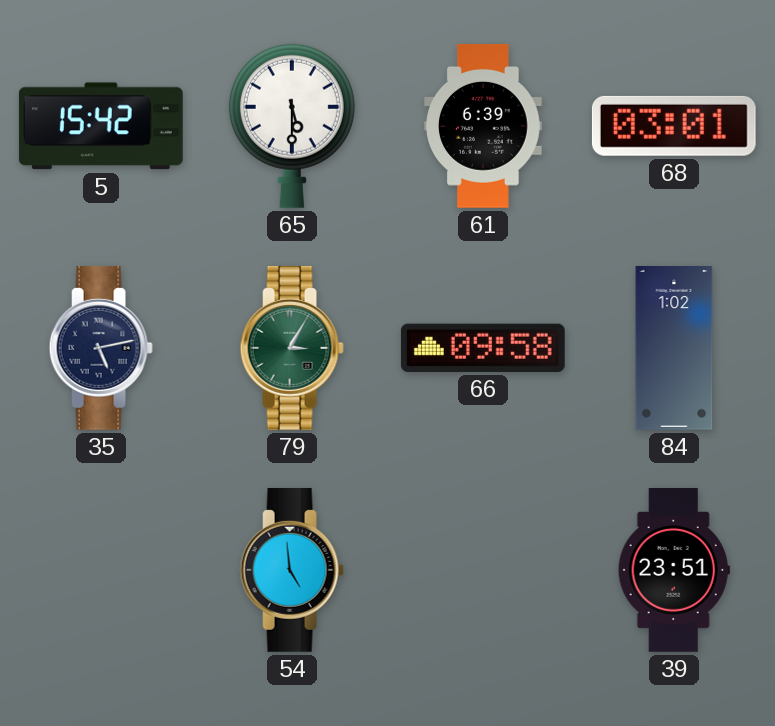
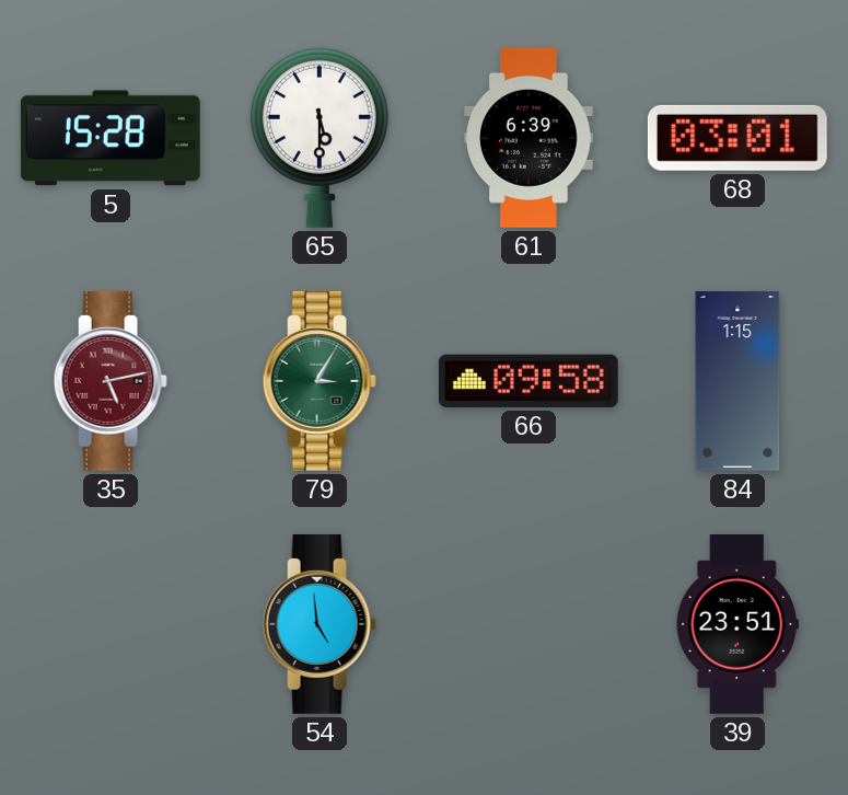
5: 15:42 -> 15:28
35 dial: navy -> burgundy
84: 1:02 -> 1:15
